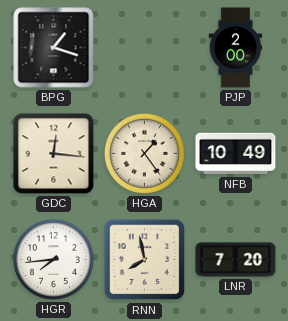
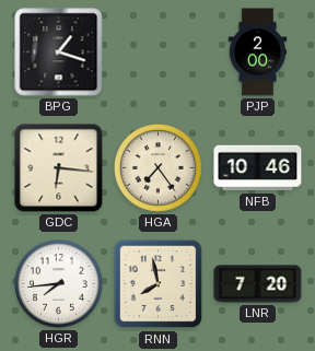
GDC: 12:16 -> 6:16
HGA: 1:24 -> 7:24
NFB: 10:49 -> 10:46
